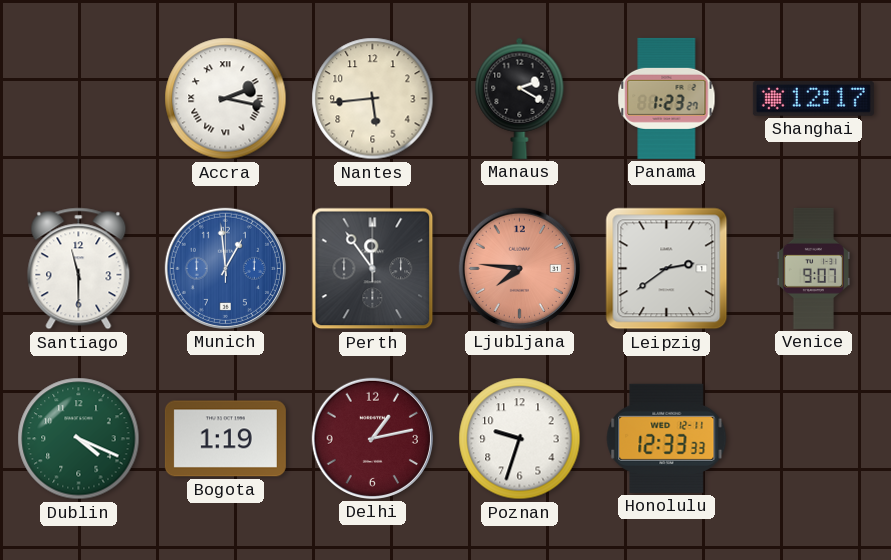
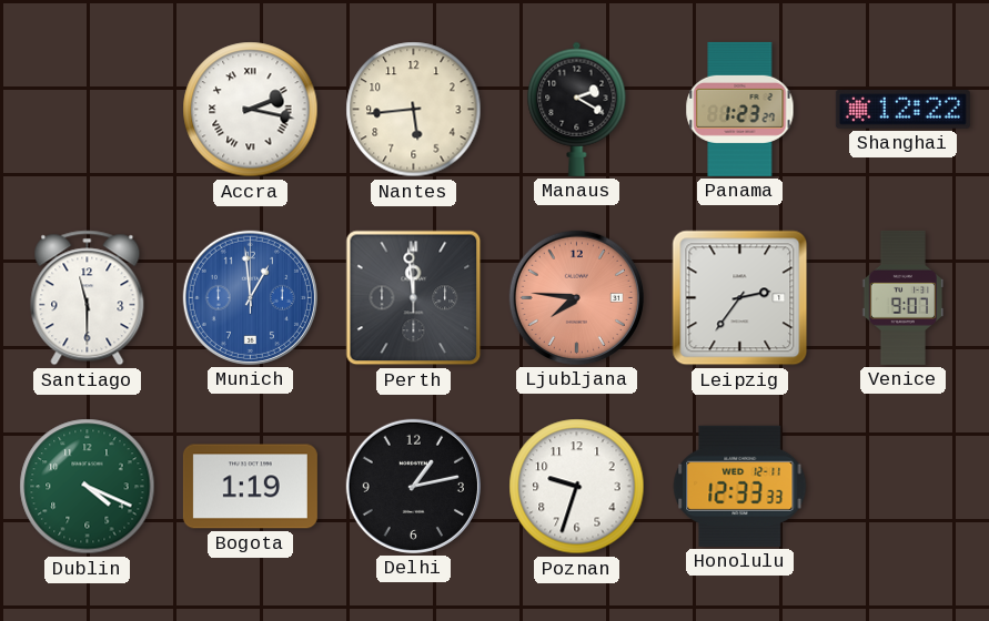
Shanghai: 12:17 -> 12:22
Perth: 11:54 -> 11:59
Leipzig: 2:39 -> 2:36
Delhi dial: burgundy -> black
